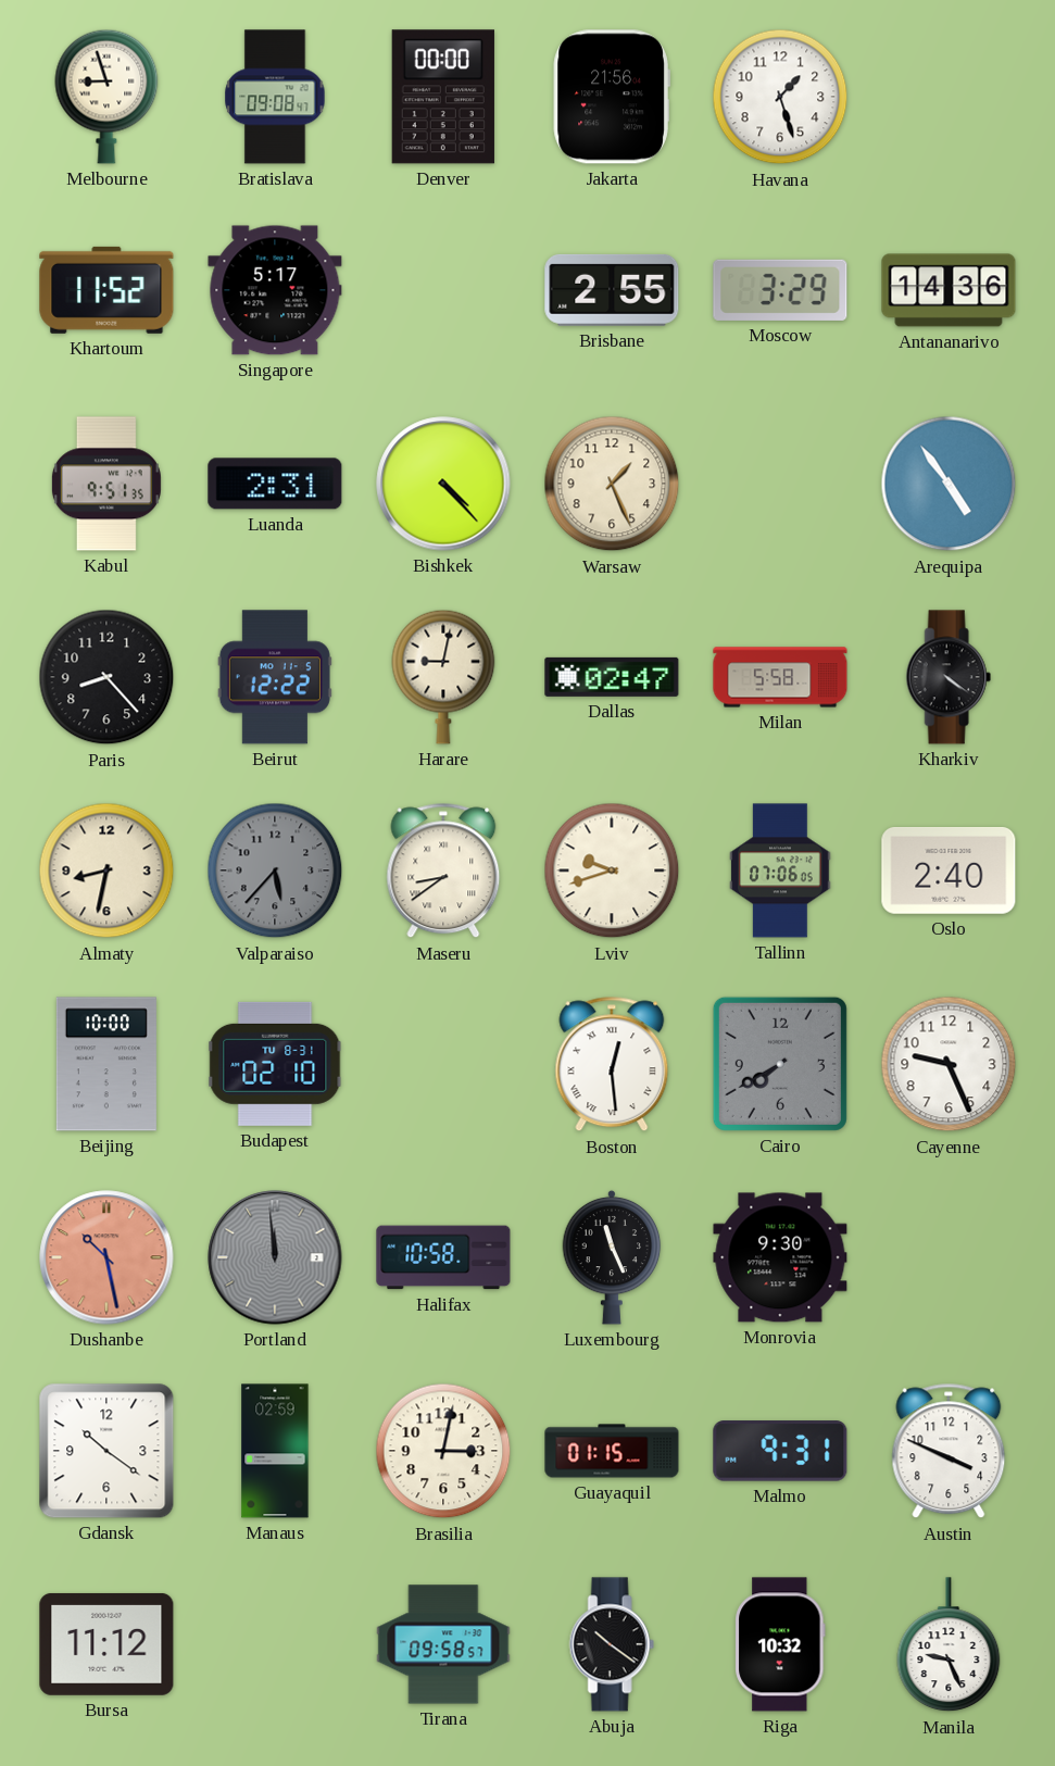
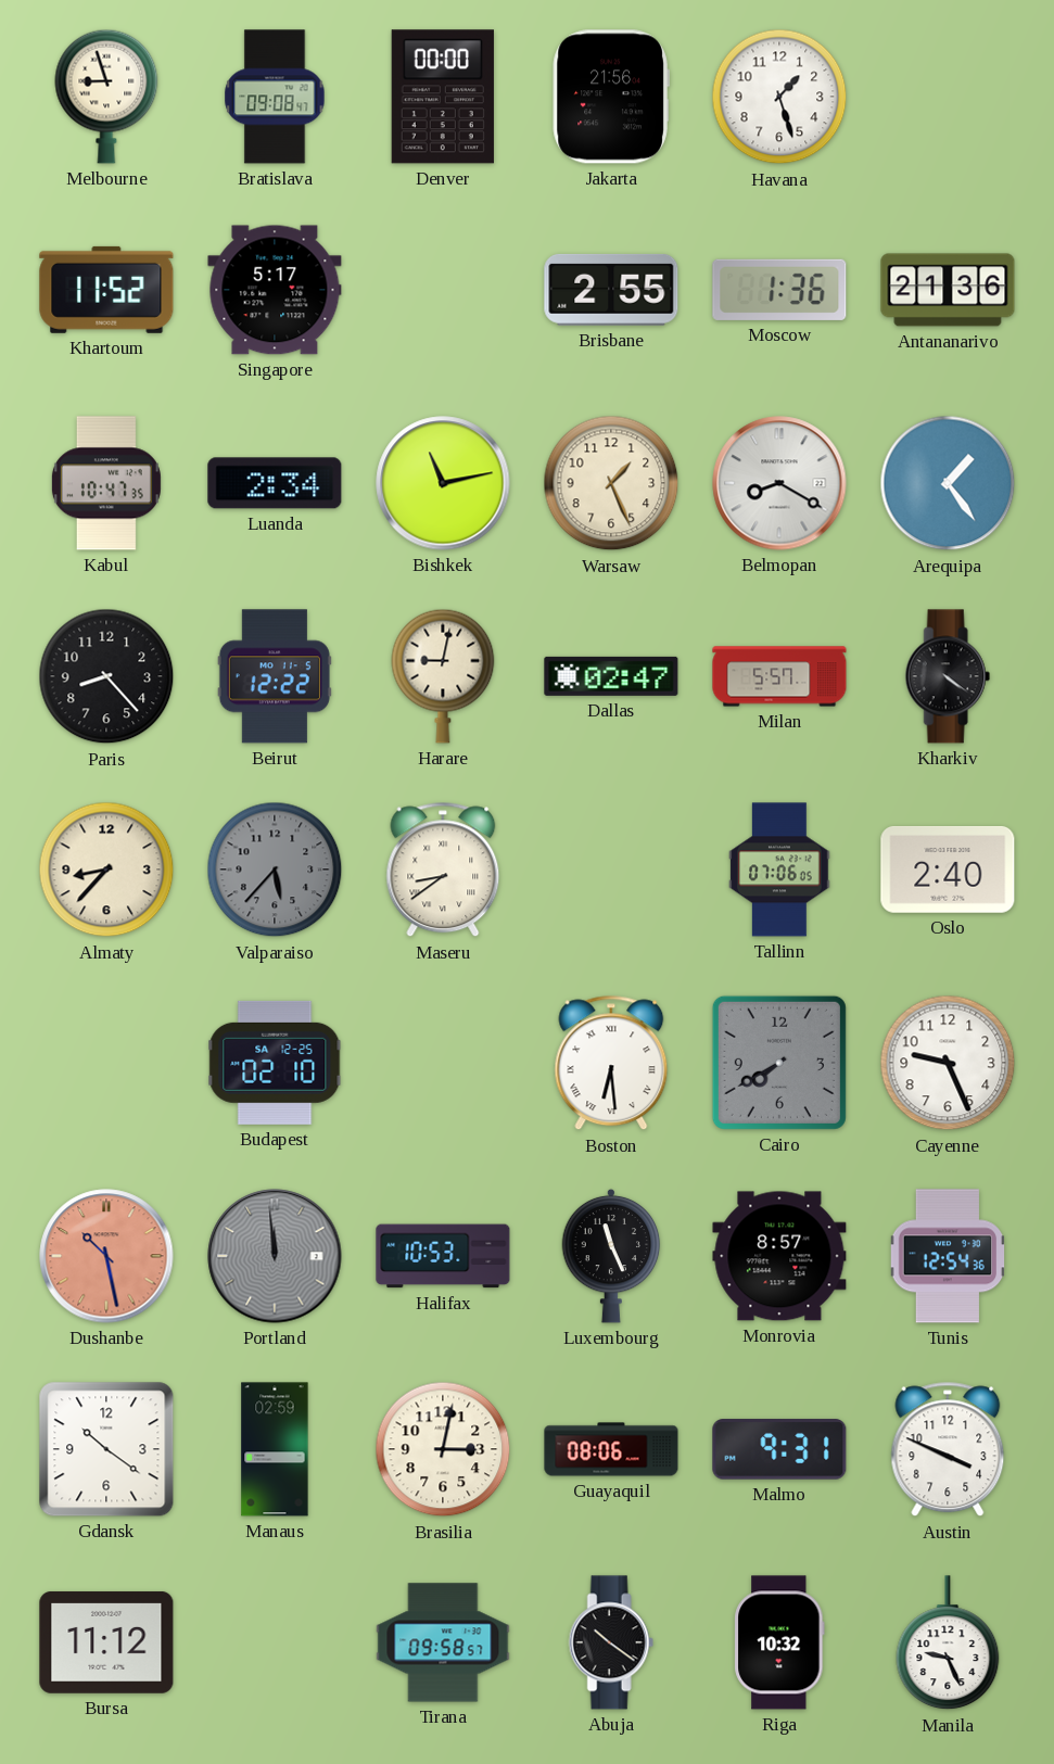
Moscow: 3:29 -> 1:36
Antananarivo: 14:36 -> 21:36
Kabul: 9:51 -> 10:47
Luanda: 2:31 -> 2:34
Bishkek: 4:23 -> 11:13
Belmopan: none -> 8:20
Arequipa: 4:54 -> 1:24
Milan: 5:58 -> 5:57
Almaty: 8:32 -> 8:37
Lviv: 9:42 -> none
Beijing: 10:00 -> none
Budapest date: TU 8-31 -> SA 12-25
Boston: 12:29 -> 6:29
Halifax: 10:58 -> 10:53
Monrovia: 9:30 -> 8:57
Tunis: none -> 12:54
Guayaquil: 01:15 -> 08:06
